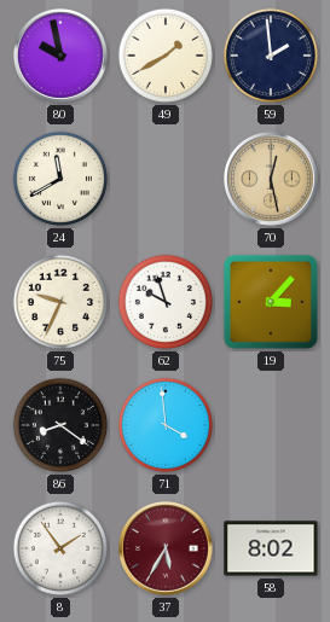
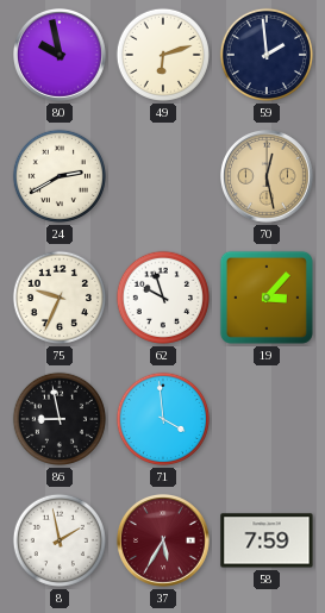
49: 1:40 -> 6:12
24: 11:40 -> 2:40
86: 8:21 -> 8:58
8: 1:54 -> 1:58
58: 8:02 -> 7:59
